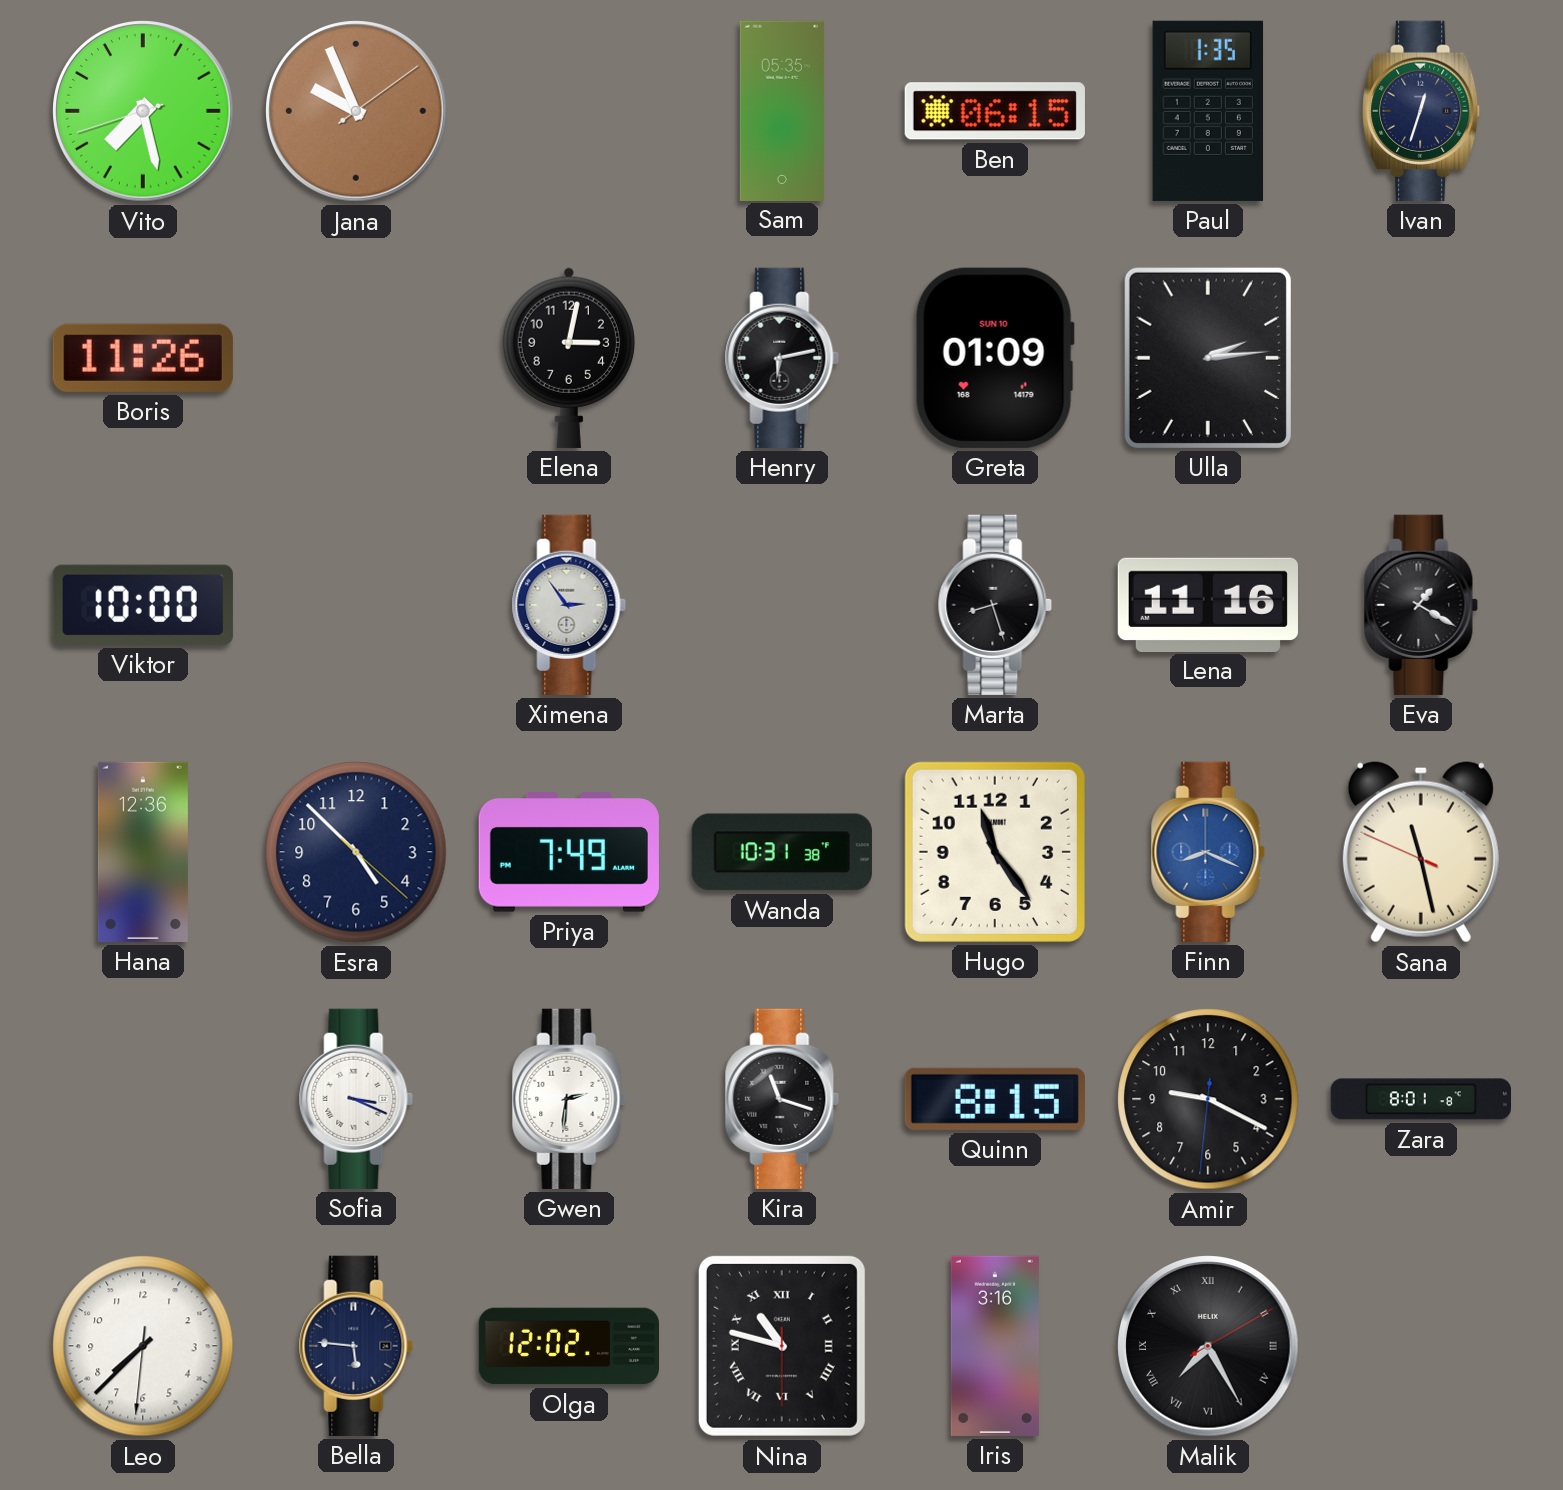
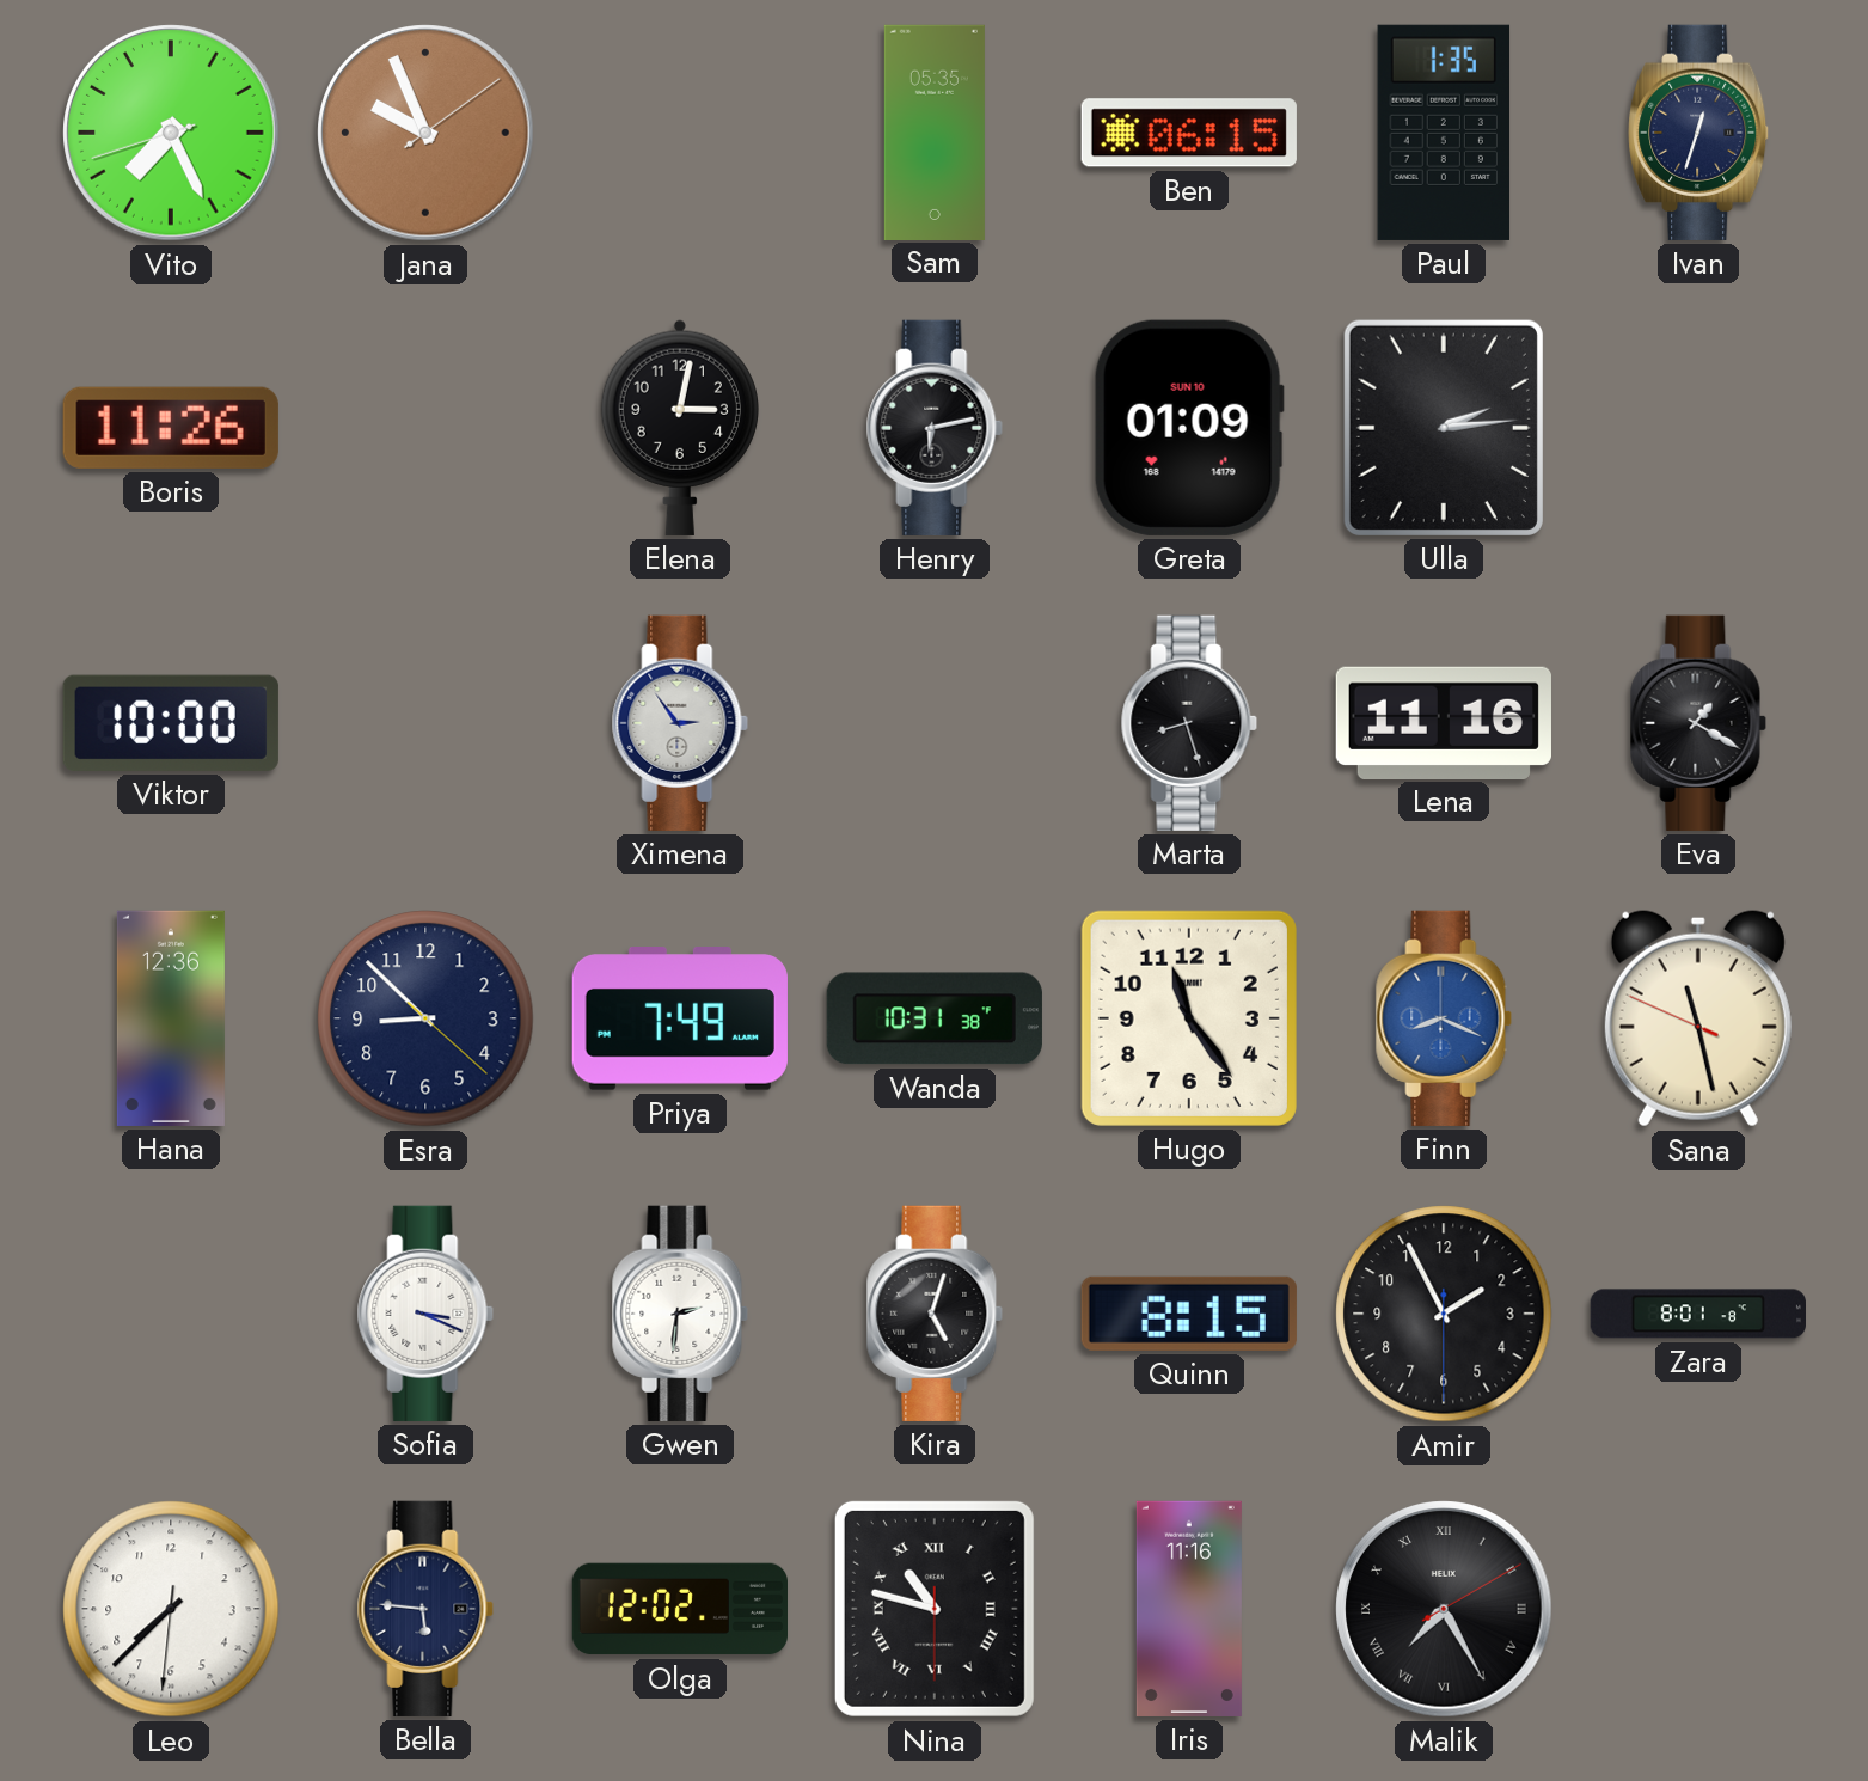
Vito: 7:27 -> 7:25
Esra: 4:52 -> 8:52
Kira: 11:18 -> 5:03
Amir: 9:19 -> 1:55
Iris: 3:16 -> 11:16
